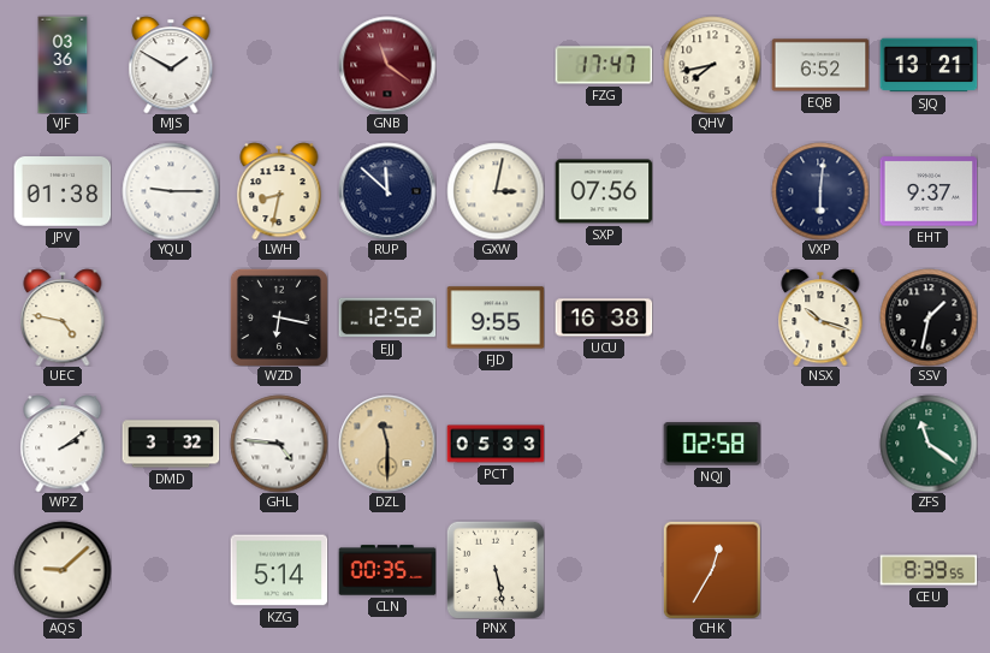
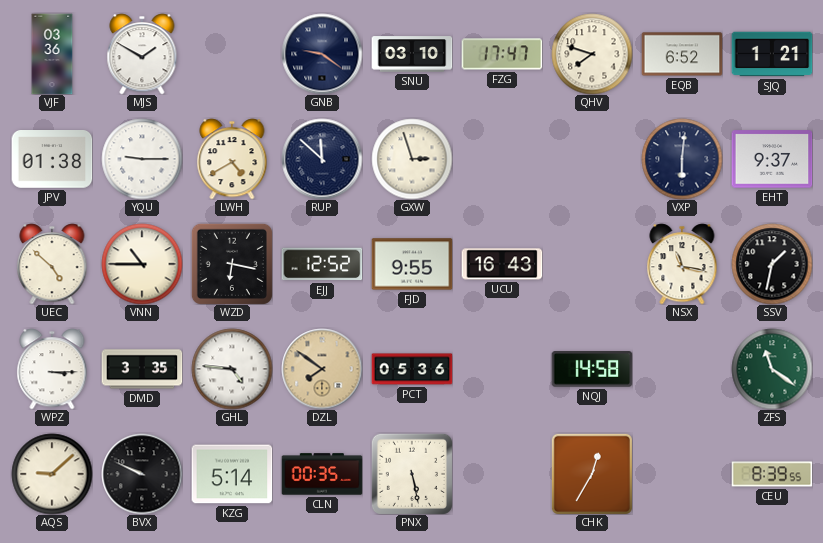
GNB: 11:21 -> 9:21
GNB dial: burgundy -> navy
SNU: none -> 03:10
QHV: 7:43 -> 7:48
SJQ: 13:21 -> 1:21
LWH: 8:32 -> 4:40
GXW: 3:02 -> 2:57
SXP: 07:56 -> none
UEC: 4:47 -> 4:52
VNN: none -> 10:45
UCU: 16:38 -> 16:43
NSX: 10:18 -> 11:17
WPZ: 2:09 -> 3:15
DMD: 3:32 -> 3:35
DZL: 11:30 -> 7:51
PCT: 05:33 -> 05:36
NQJ: 02:58 -> 14:58
BVX: none -> 9:49
